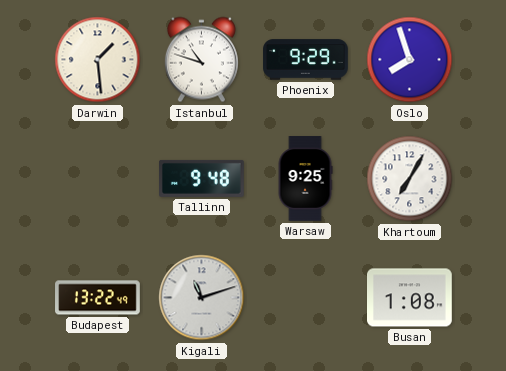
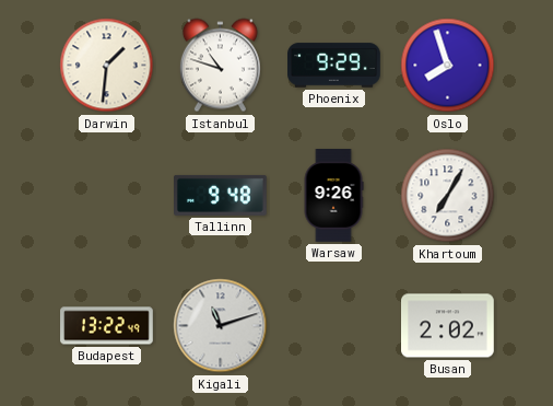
Darwin: 1:29 -> 1:31
Warsaw: 9:25 -> 9:26
Busan: 1:08 -> 2:02
